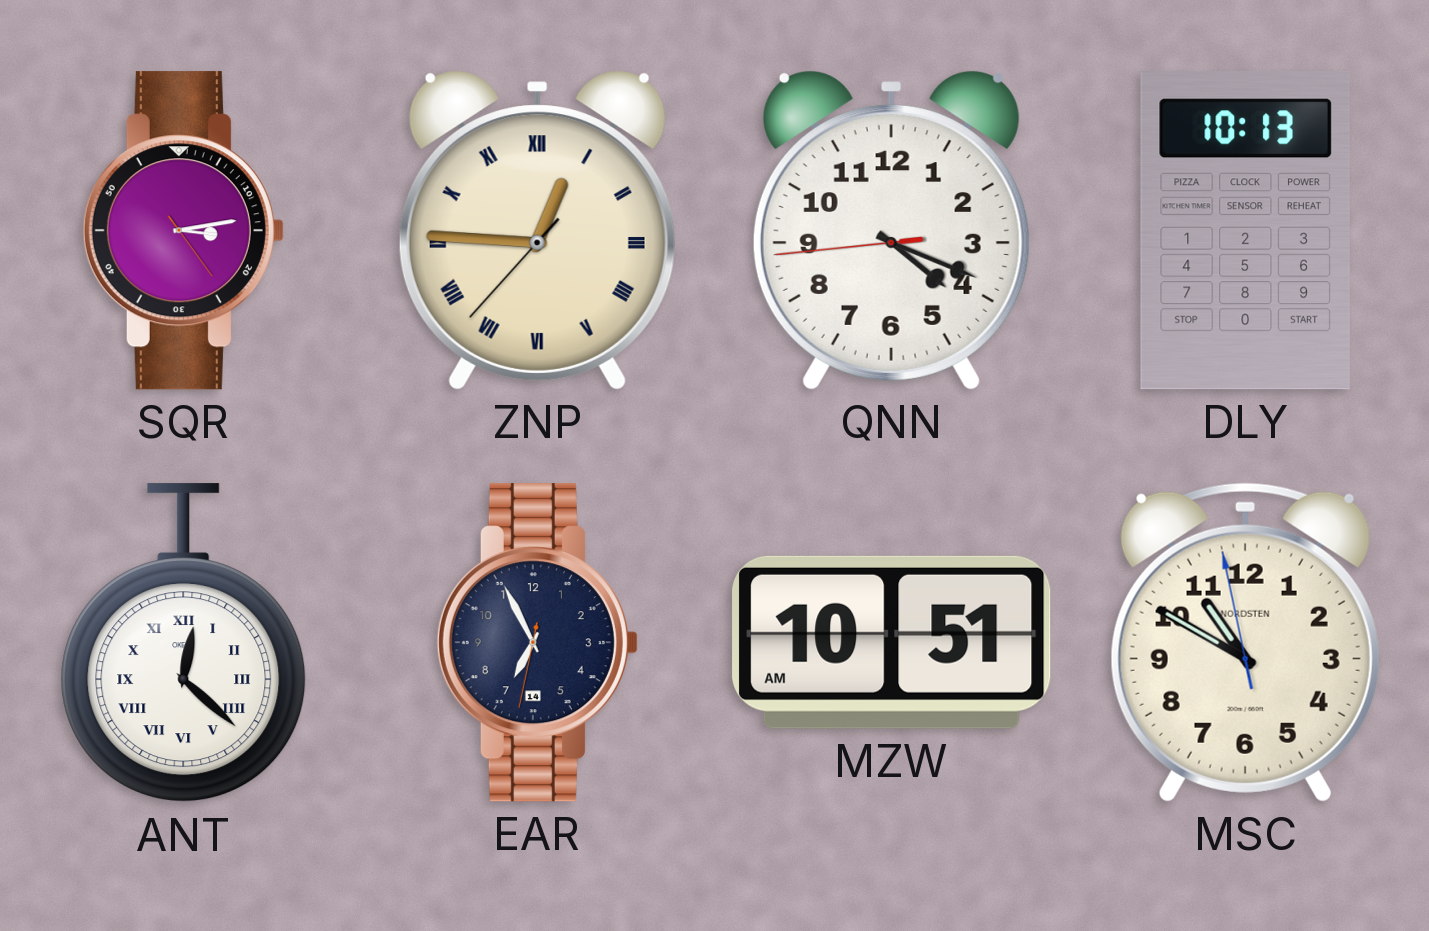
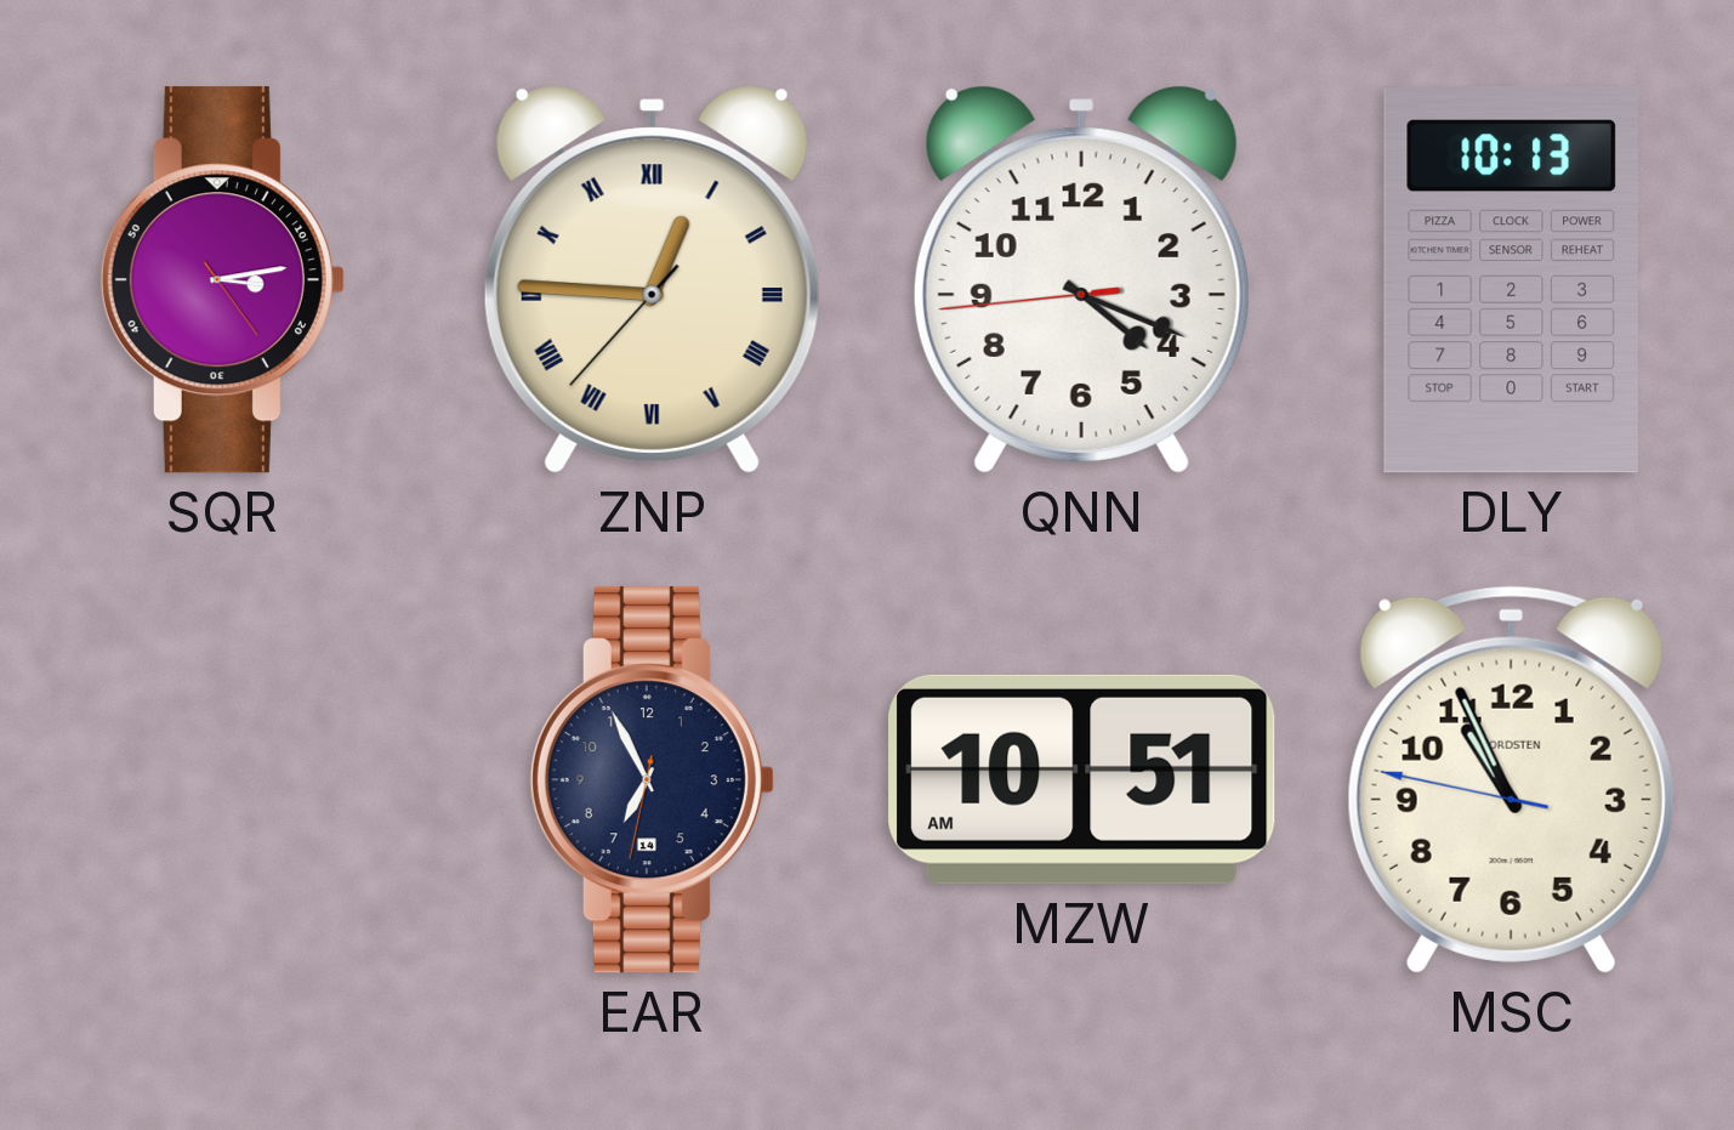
ANT: 12:22 -> none
MSC: 10:49 -> 10:55
